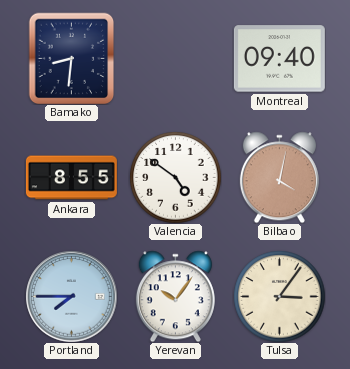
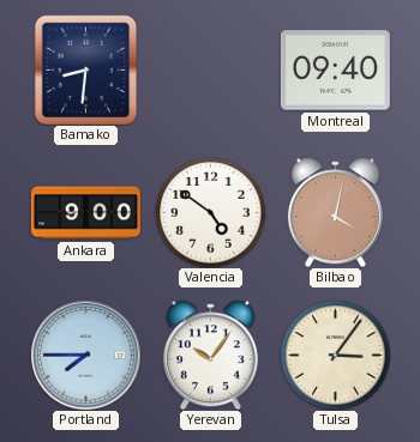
Ankara: 8:55 -> 9:00
